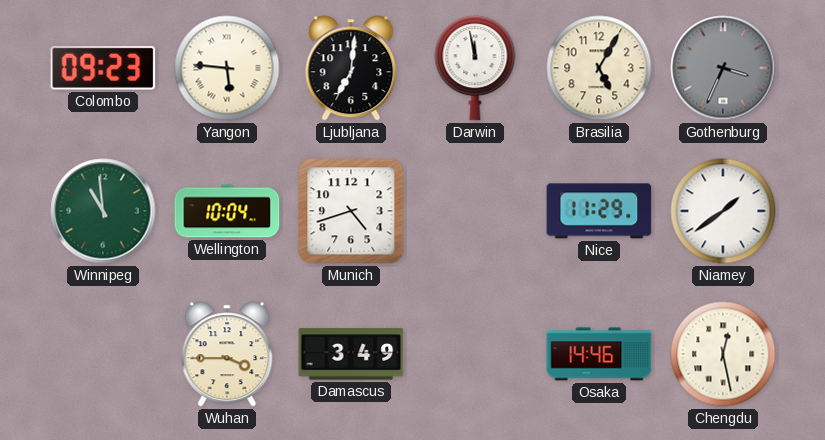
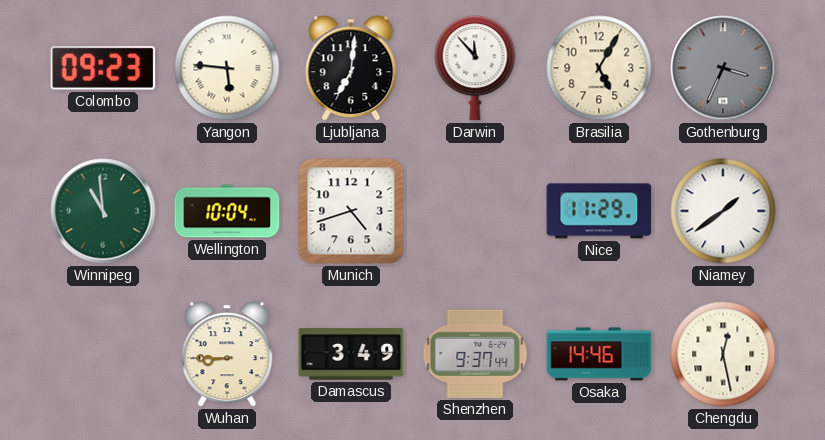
Darwin: 11:58 -> 11:53
Wuhan: 3:45 -> 8:45
Shenzhen: none -> 9:37
